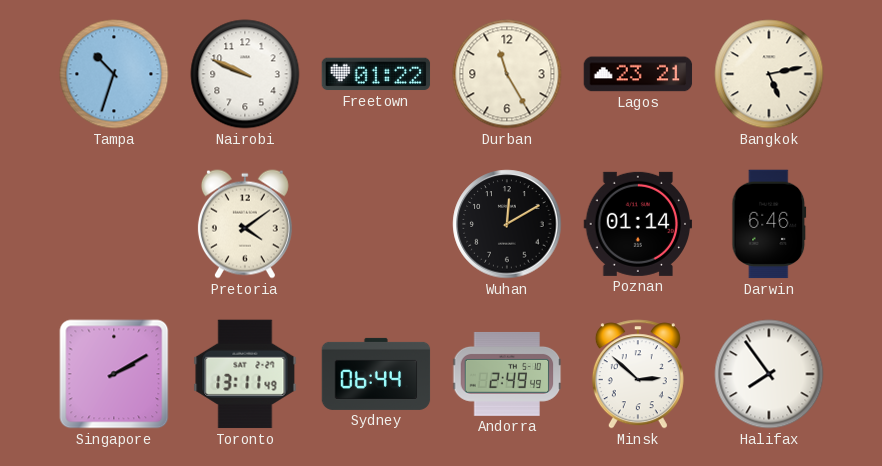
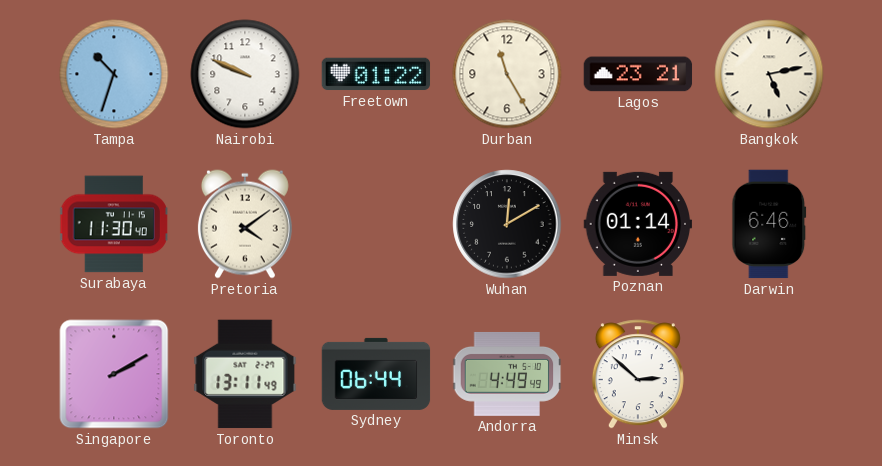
Surabaya: none -> 11:30
Andorra: 2:49 -> 4:49
Halifax: 7:54 -> none
